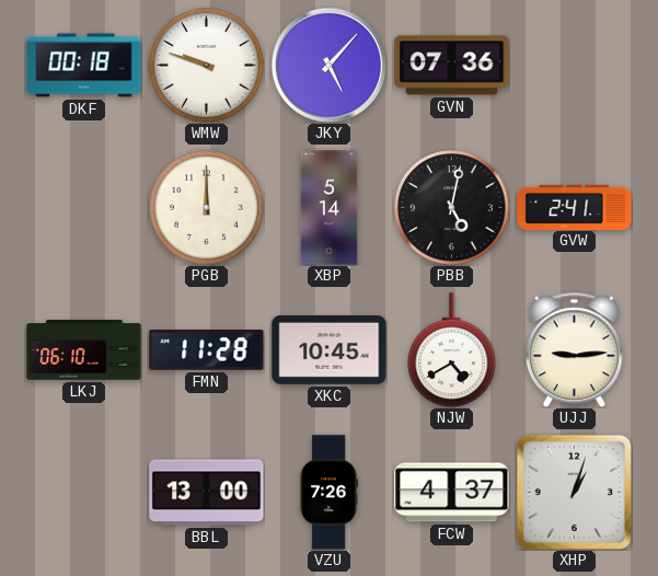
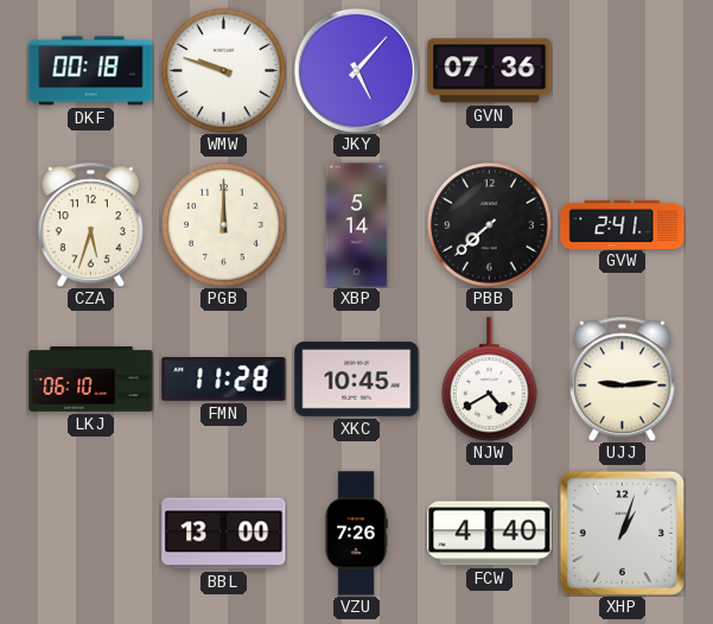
CZA: none -> 5:33
PBB: 5:02 -> 7:38
FCW: 4:37 -> 4:40
